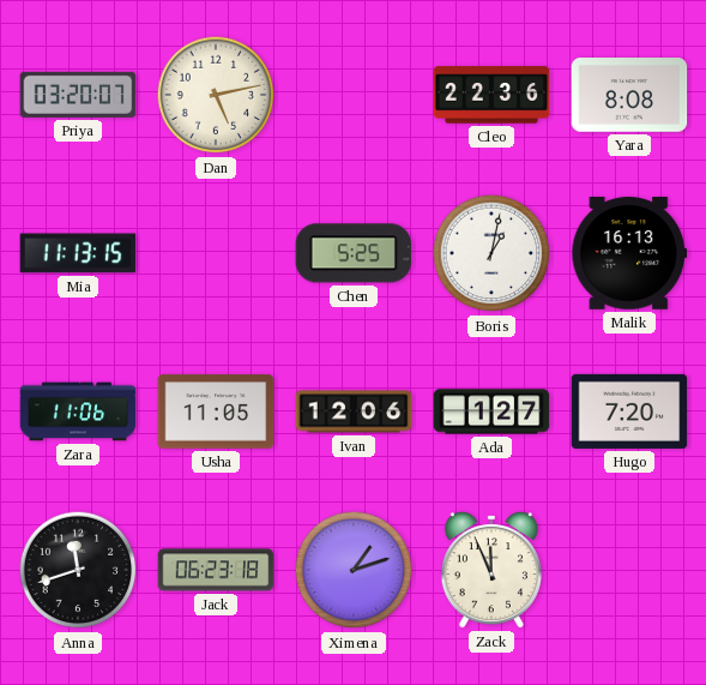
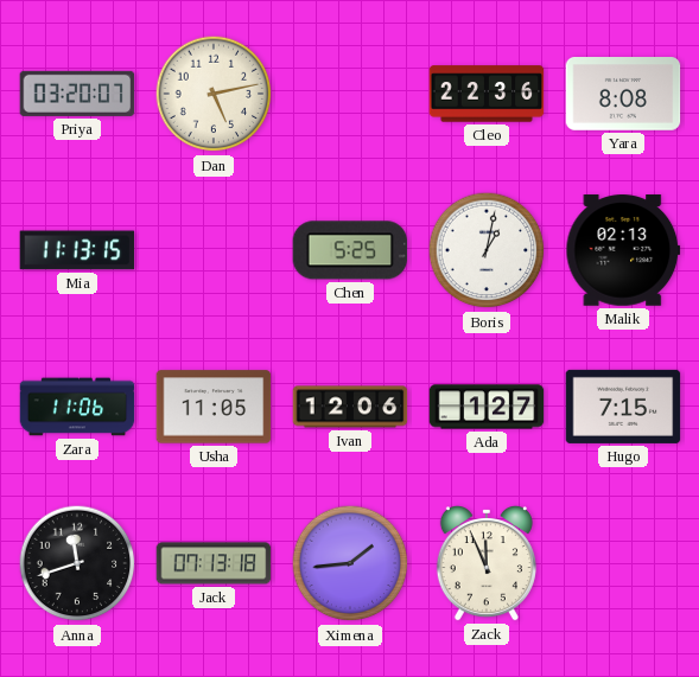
Malik: 16:13 -> 02:13
Hugo: 7:20 -> 7:15
Jack: 06:23 -> 07:13
Ximena: 1:12 -> 1:44
